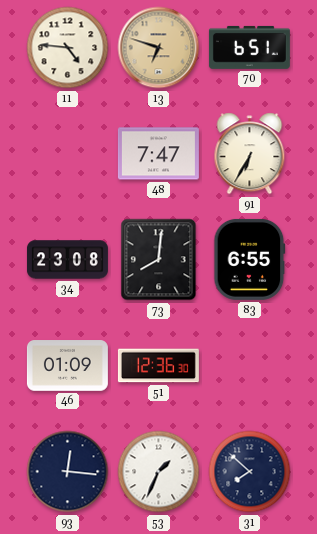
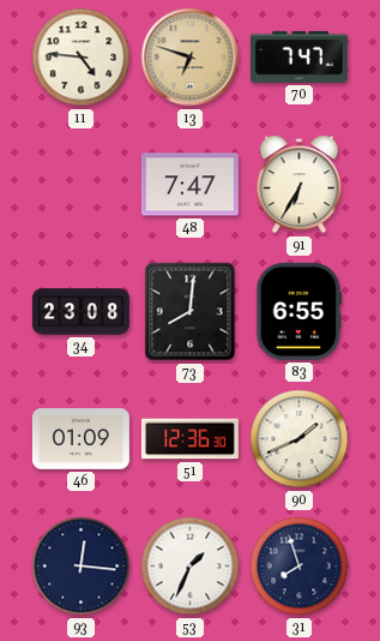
70: 6:51 -> 7:47
90: none -> 1:41
31: 7:52 -> 7:57
